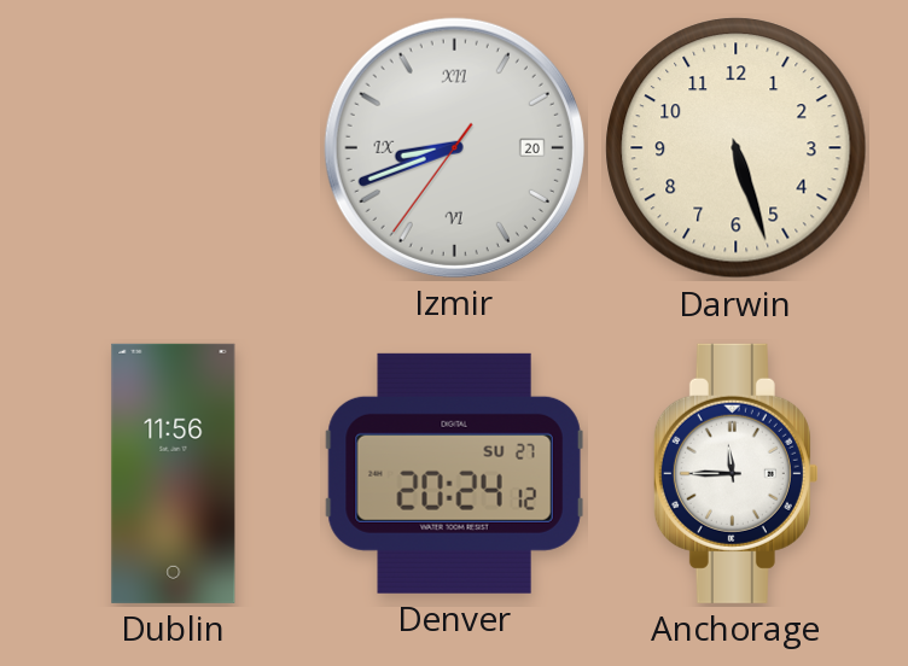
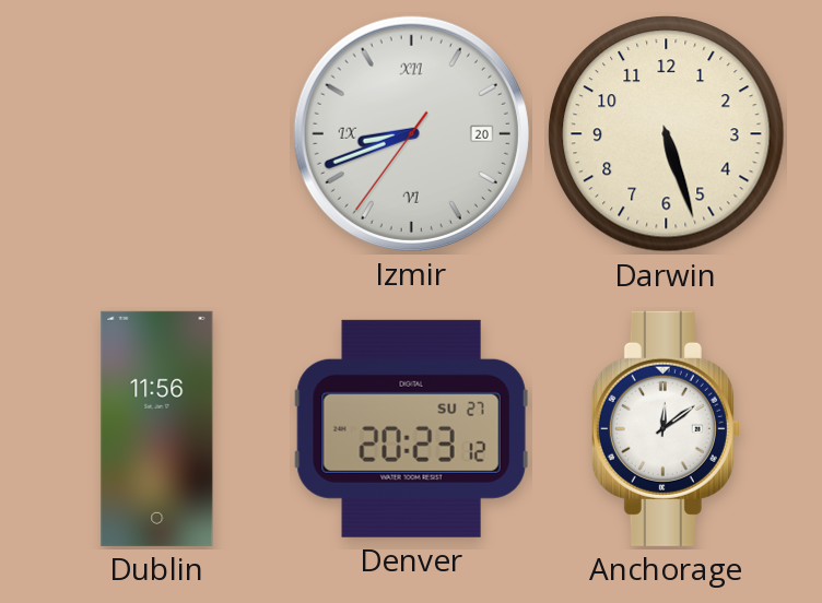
Denver: 20:24 -> 20:23
Anchorage: 11:45 -> 12:09
